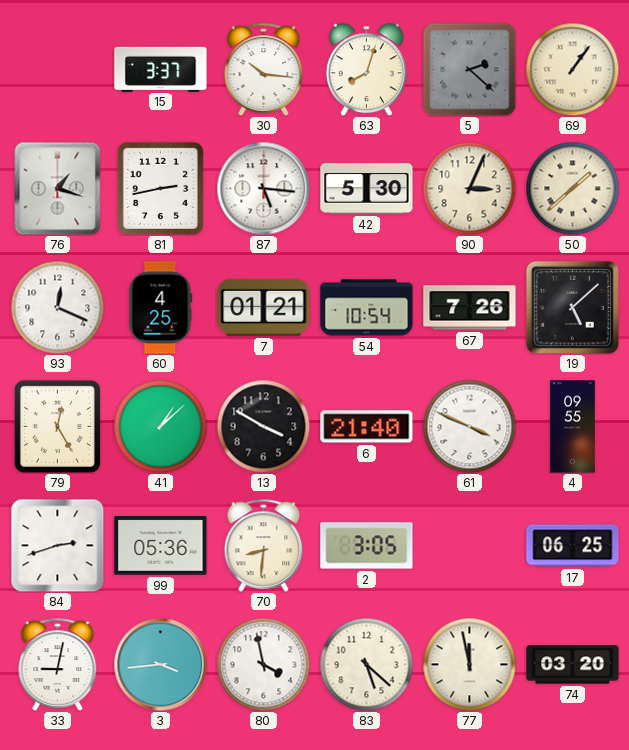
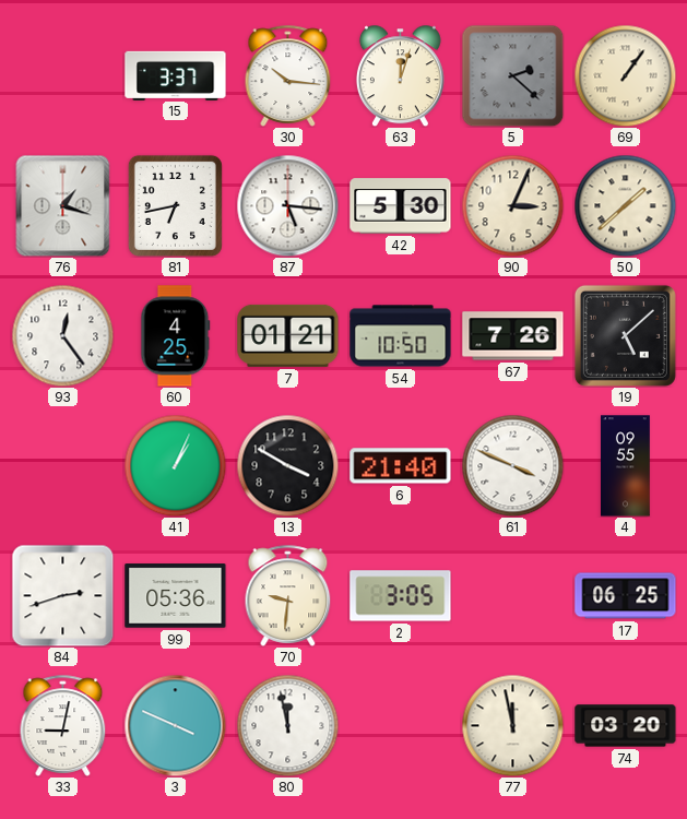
63: 8:03 -> 12:03
81: 2:43 -> 6:43
93: 12:19 -> 12:24
54: 10:54 -> 10:50
79: 12:25 -> none
41: 1:08 -> 1:04
70: 8:31 -> 9:31
3: 3:44 -> 3:49
80: 3:58 -> 11:58
83: 5:22 -> none
